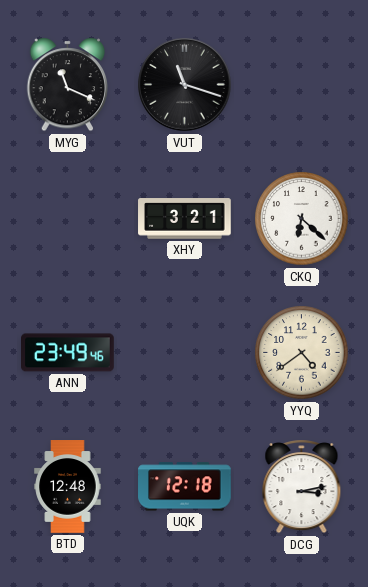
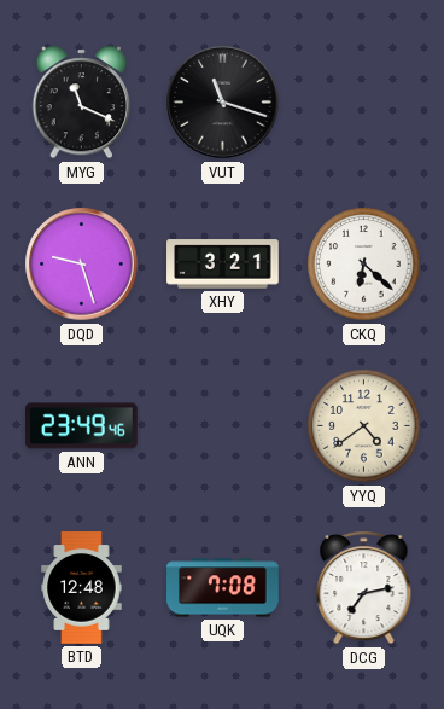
DQD: none -> 9:27
UQK: 12:18 -> 7:08
DCG: 3:13 -> 7:13
